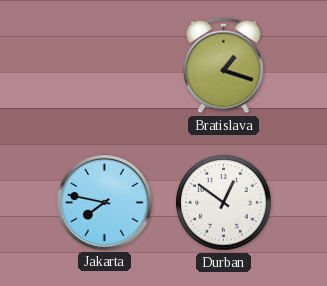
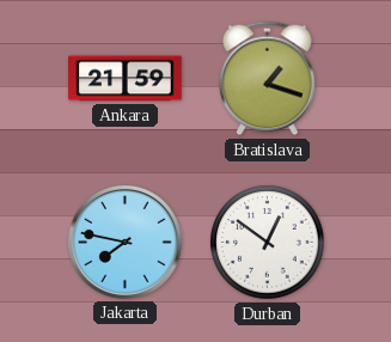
Ankara: none -> 21:59
